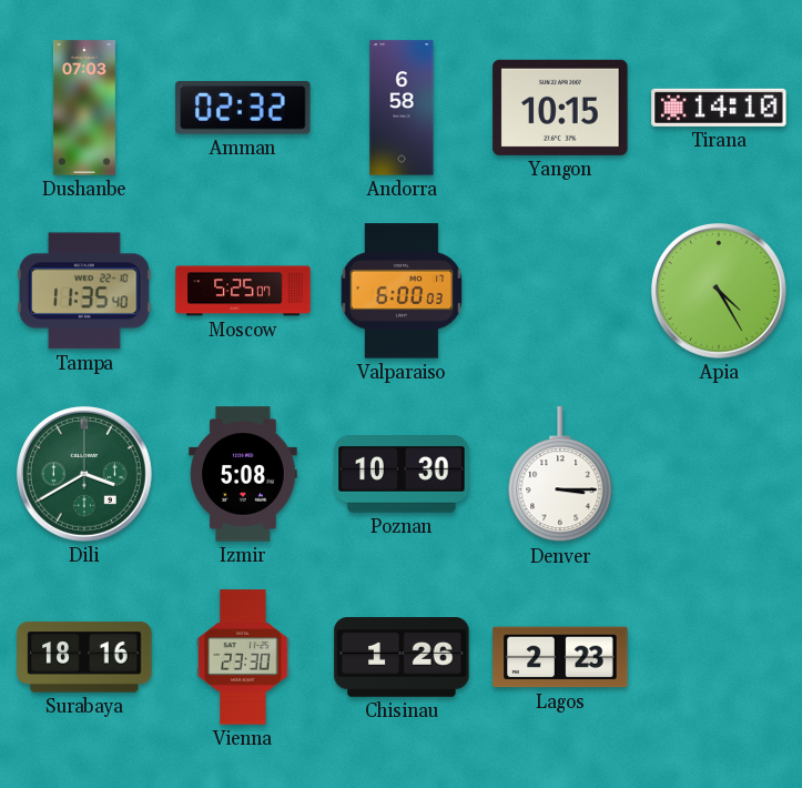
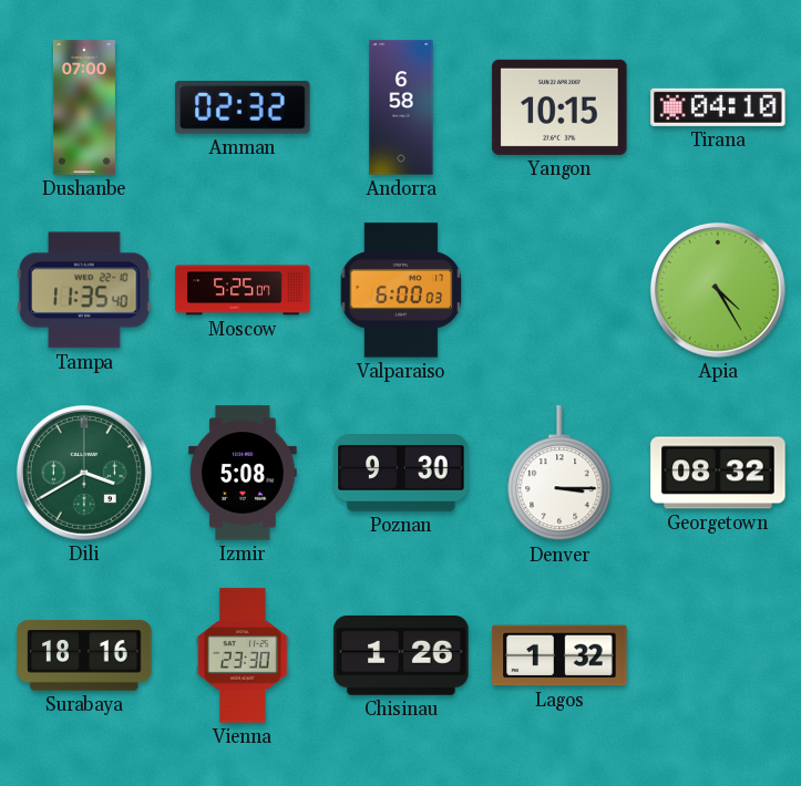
Dushanbe: 07:03 -> 07:00
Tirana: 14:10 -> 04:10
Poznan: 10:30 -> 9:30
Georgetown: none -> 08:32
Lagos: 2:23 -> 1:32
